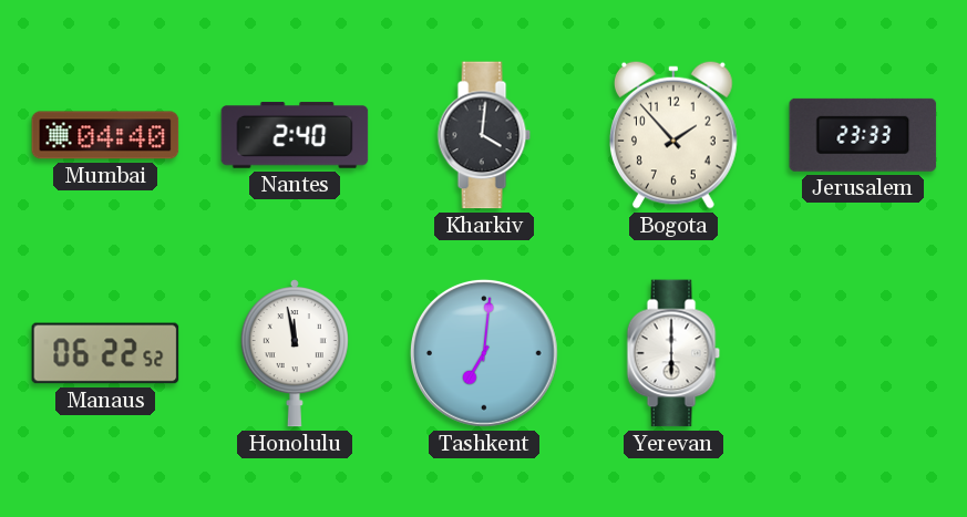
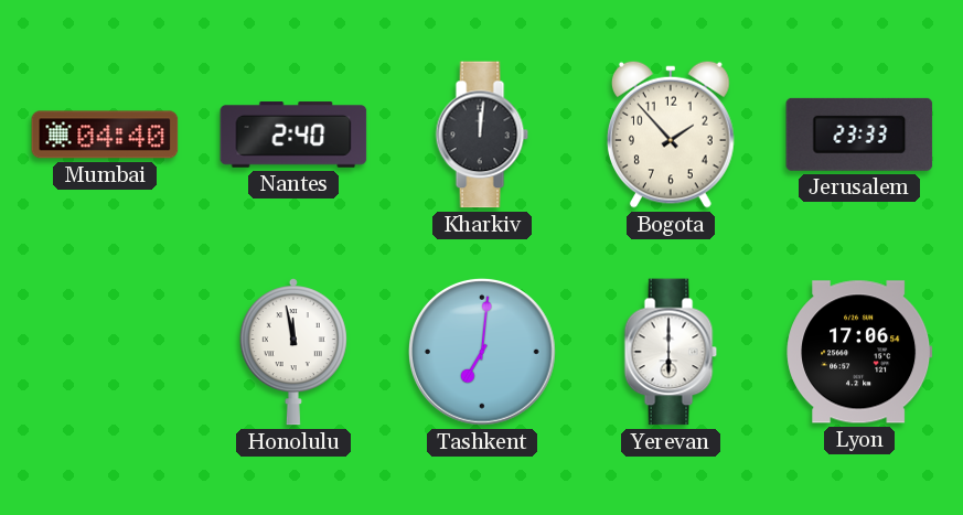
Kharkiv: 4:01 -> 12:01
Manaus: 06:22 -> none
Lyon: none -> 17:06
